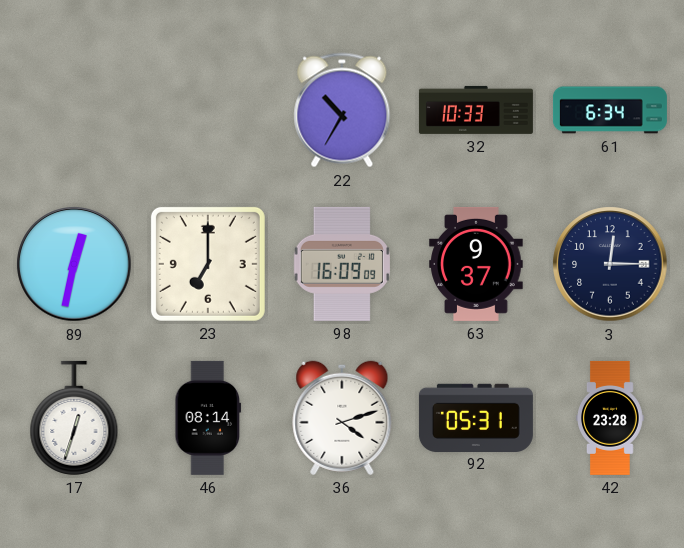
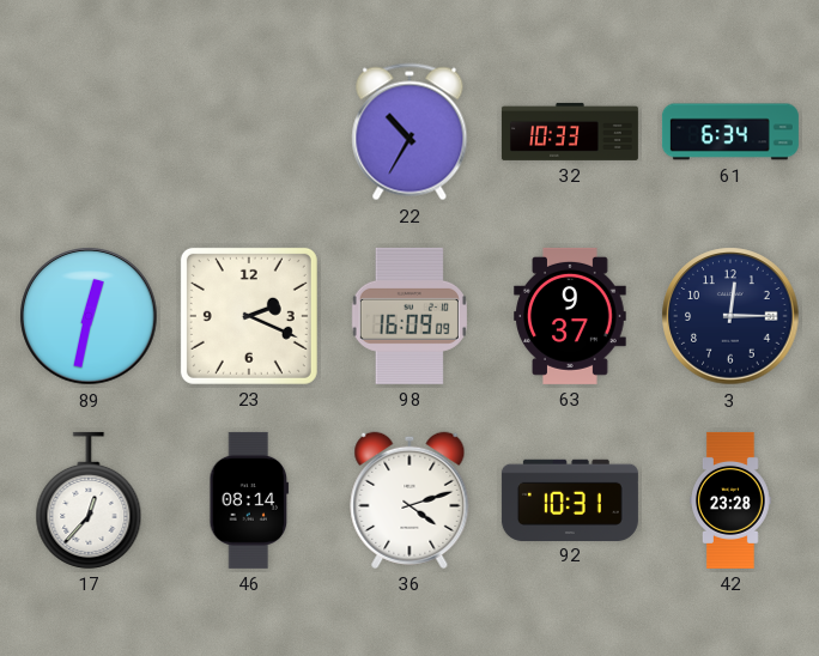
23: 7:00 -> 2:19
17: 12:33 -> 12:37
92: 05:31 -> 10:31
